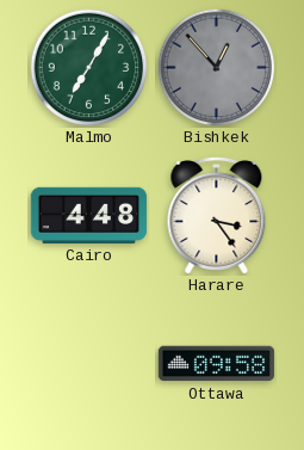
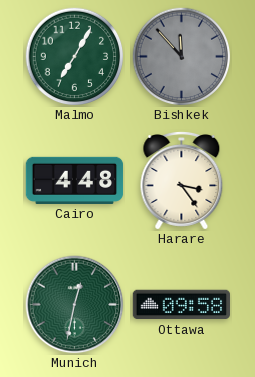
Bishkek: 12:53 -> 11:53
Munich: none -> 12:32
